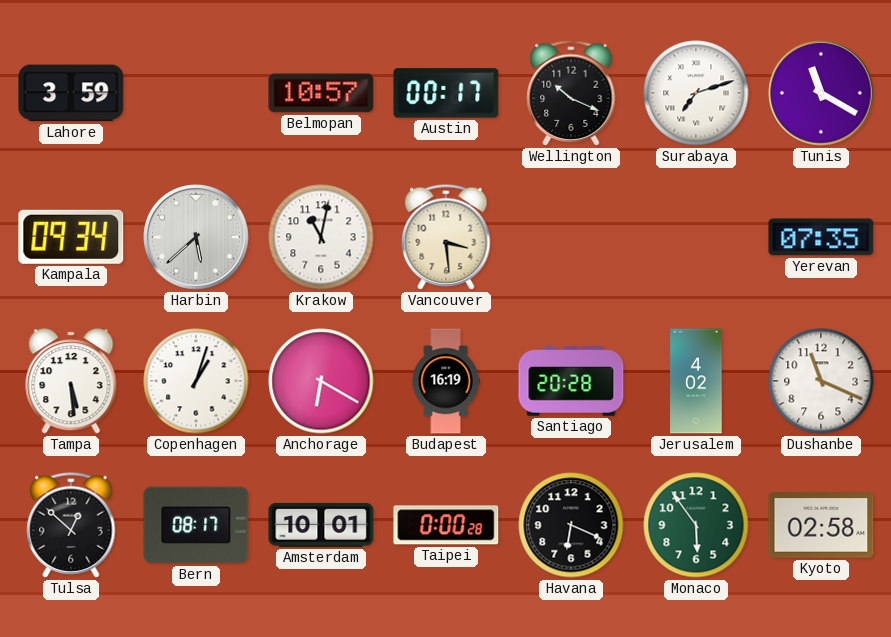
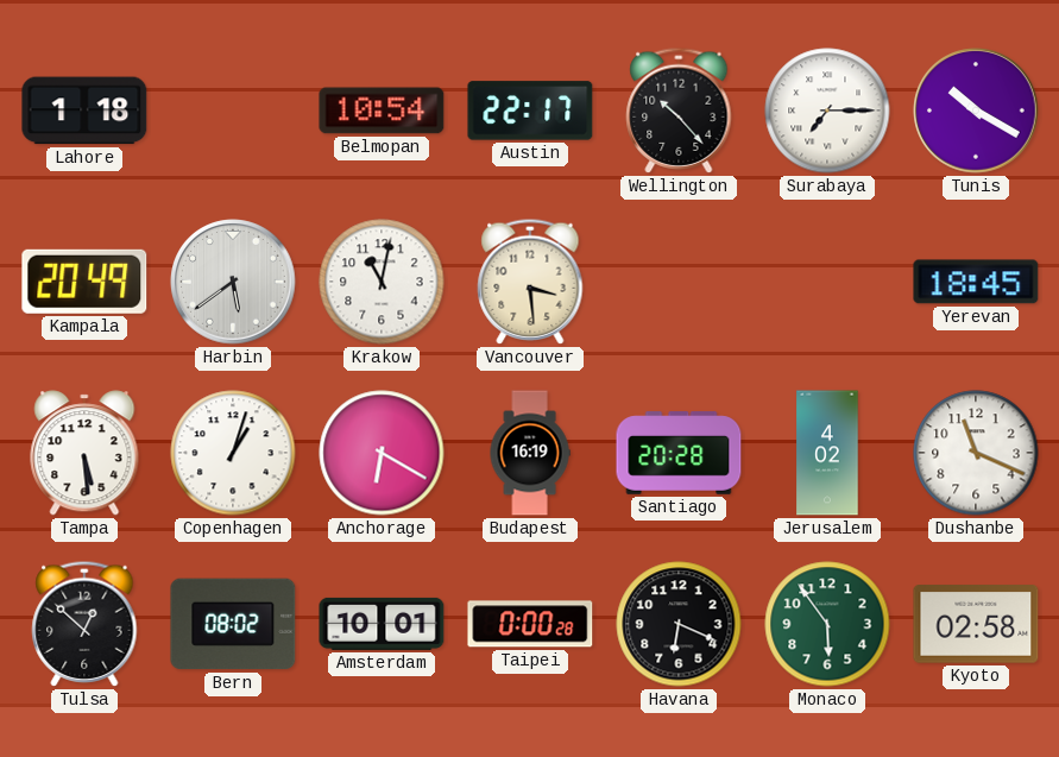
Lahore: 3:59 -> 1:18
Belmopan: 10:57 -> 10:54
Austin: 00:17 -> 22:17
Wellington: 10:19 -> 10:23
Surabaya: 7:12 -> 7:15
Tunis: 11:20 -> 10:20
Kampala: 09:34 -> 20:49
Harbin: 5:38 -> 5:39
Yerevan: 07:35 -> 18:45
Bern: 08:17 -> 08:02
